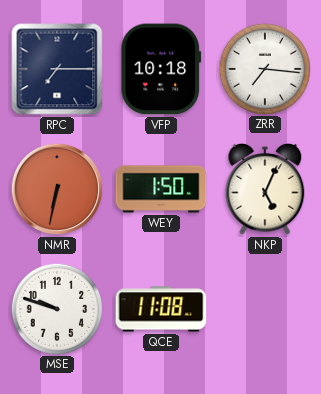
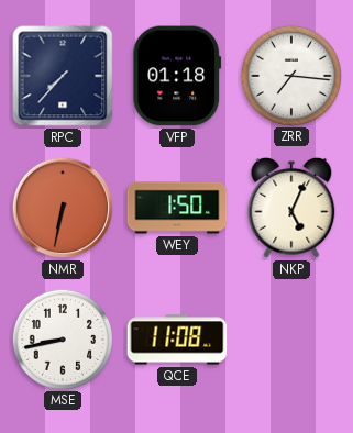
RPC: 7:15 -> 7:37
VFP: 10:18 -> 01:18
MSE: 9:48 -> 8:43
